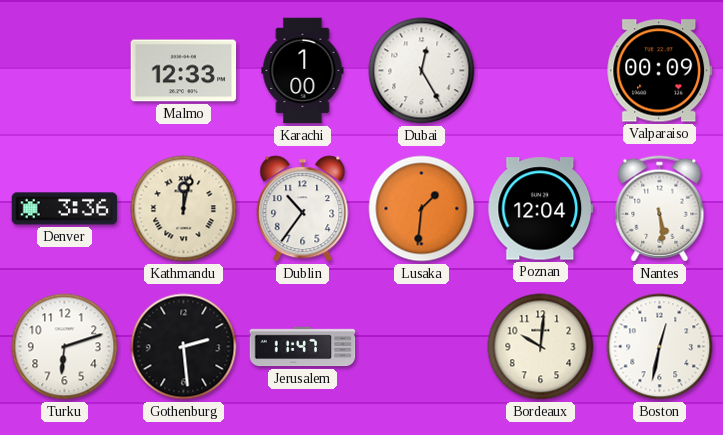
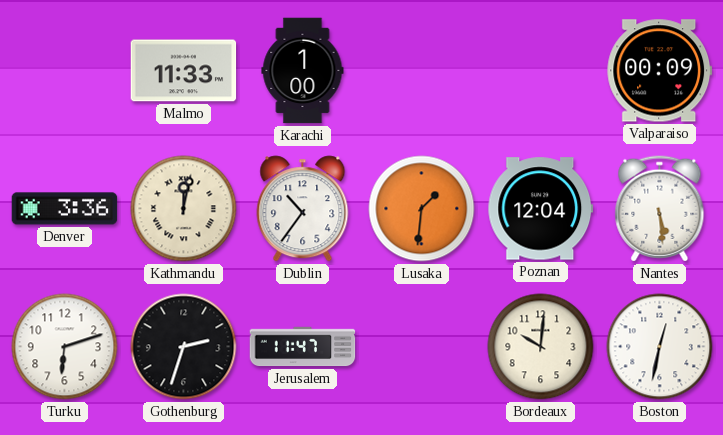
Malmo: 12:33 -> 11:33
Dubai: 12:25 -> none
Gothenburg: 2:29 -> 2:33
